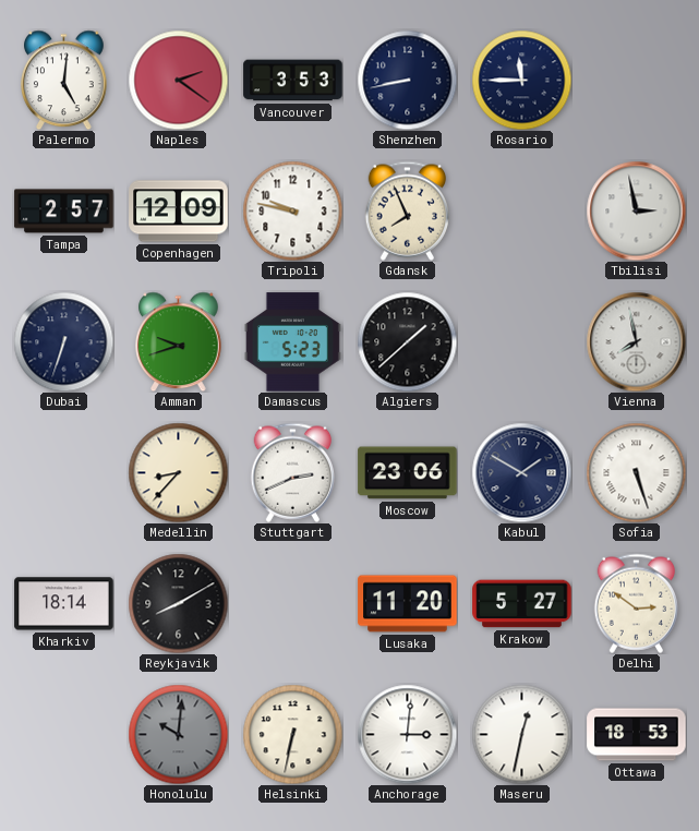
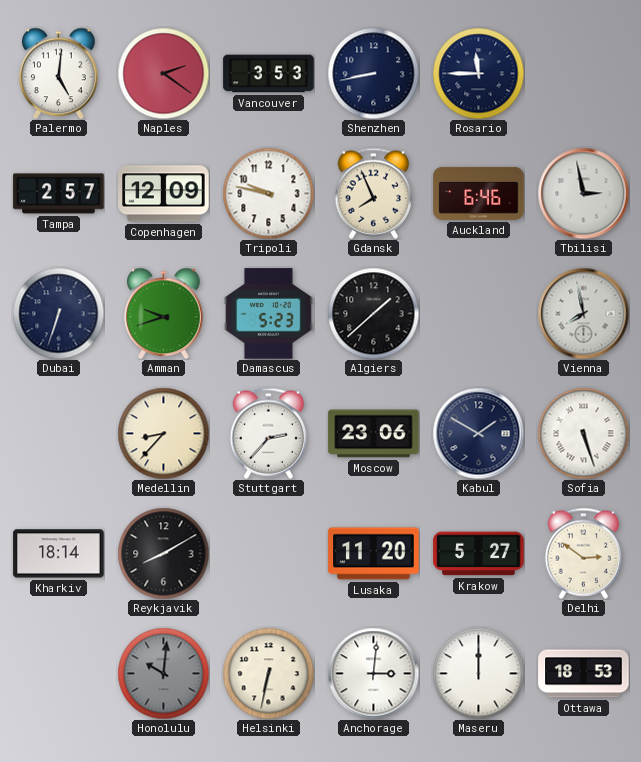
Auckland: none -> 6:46
Stuttgart: 2:41 -> 2:37
Maseru: 12:32 -> 12:00
